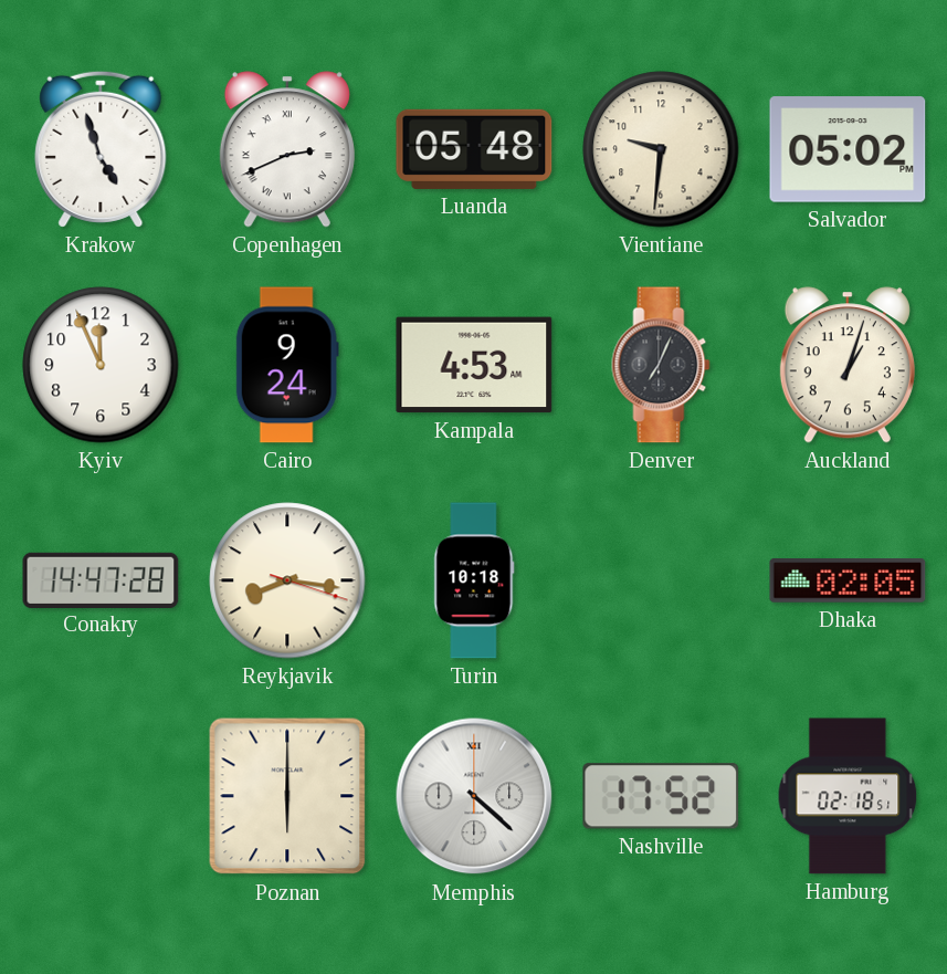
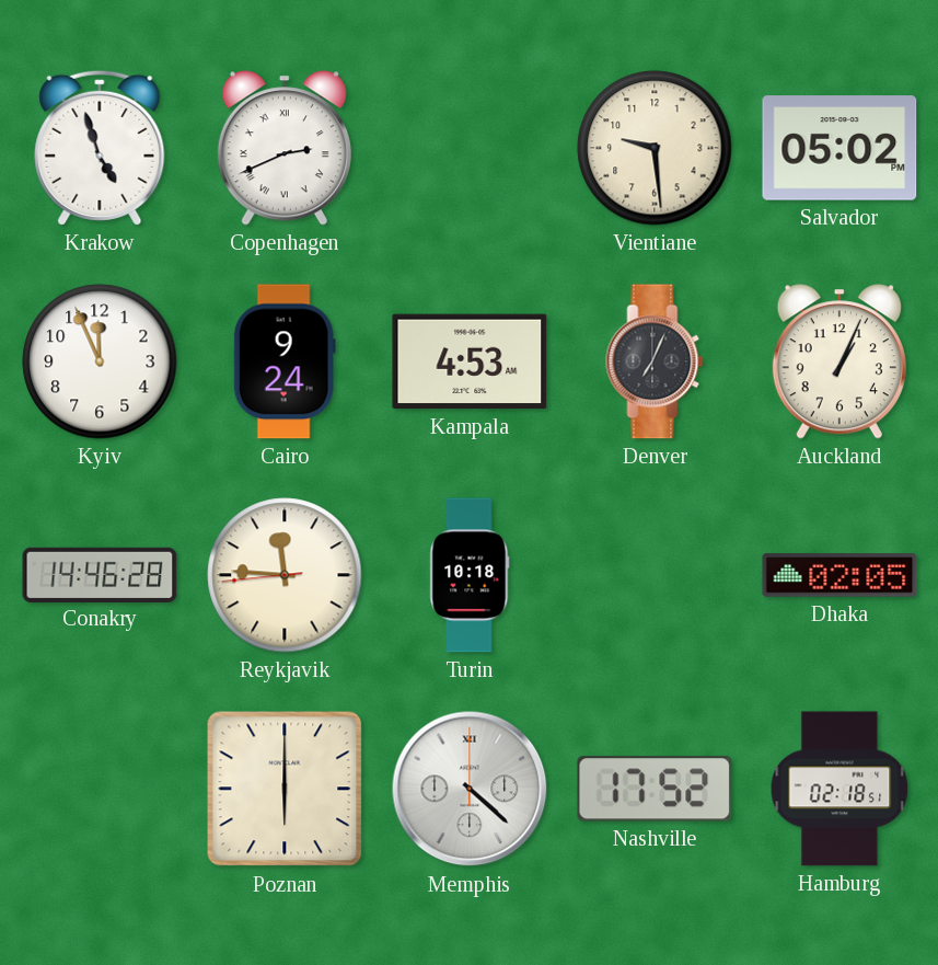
Luanda: 05:48 -> none
Vientiane: 9:31 -> 9:29
Auckland: 1:03 -> 1:04
Conakry: 14:47 -> 14:46
Reykjavik: 8:16 -> 11:45
